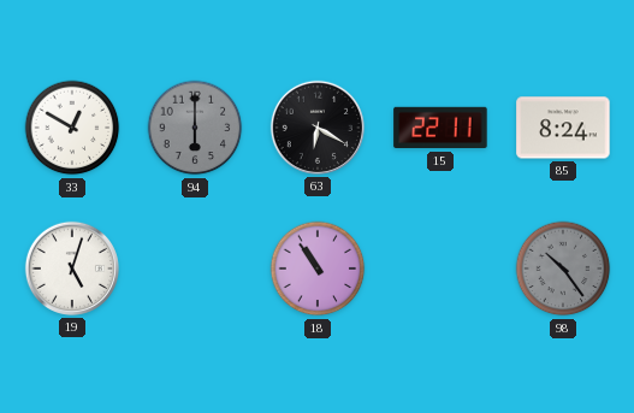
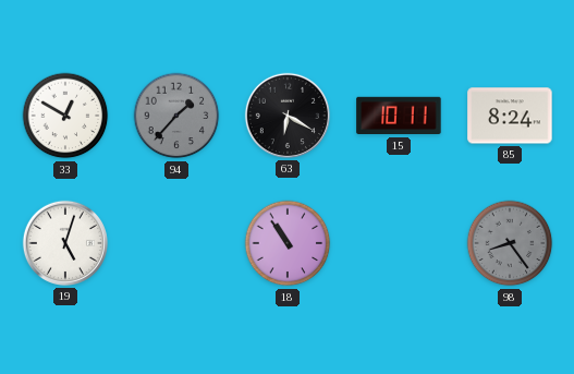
94: 6:00 -> 1:37
15: 22:11 -> 10:11
98: 10:24 -> 8:24
